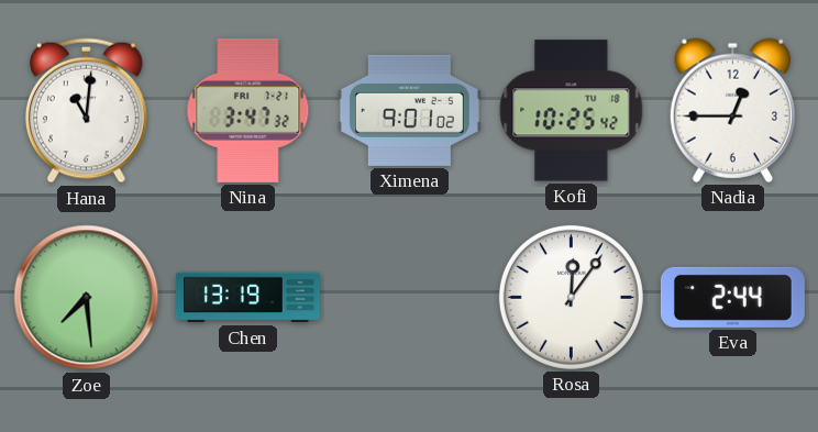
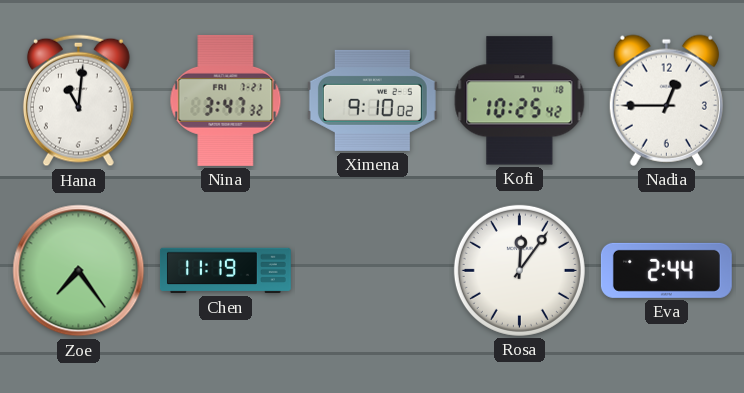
Ximena: 9:01 -> 9:10
Zoe: 7:29 -> 7:24
Chen: 13:19 -> 11:19
